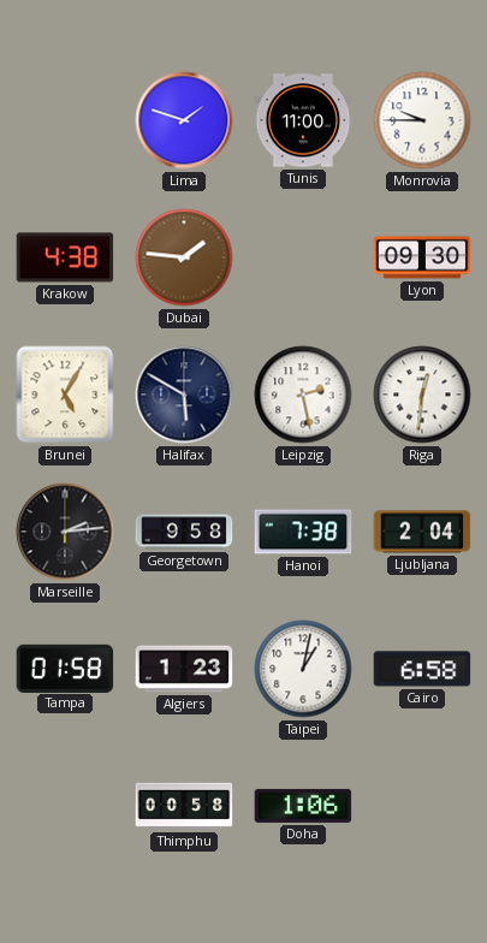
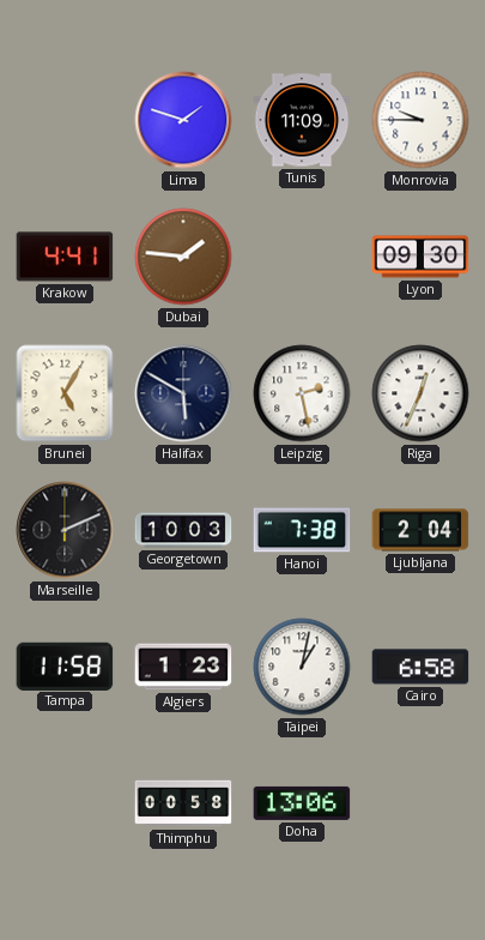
Tunis: 11:00 -> 11:09
Krakow: 4:38 -> 4:41
Riga: 12:31 -> 12:34
Marseille: 2:14 -> 2:11
Georgetown: 9:58 -> 10:03
Tampa: 01:58 -> 11:58
Doha: 1:06 -> 13:06
